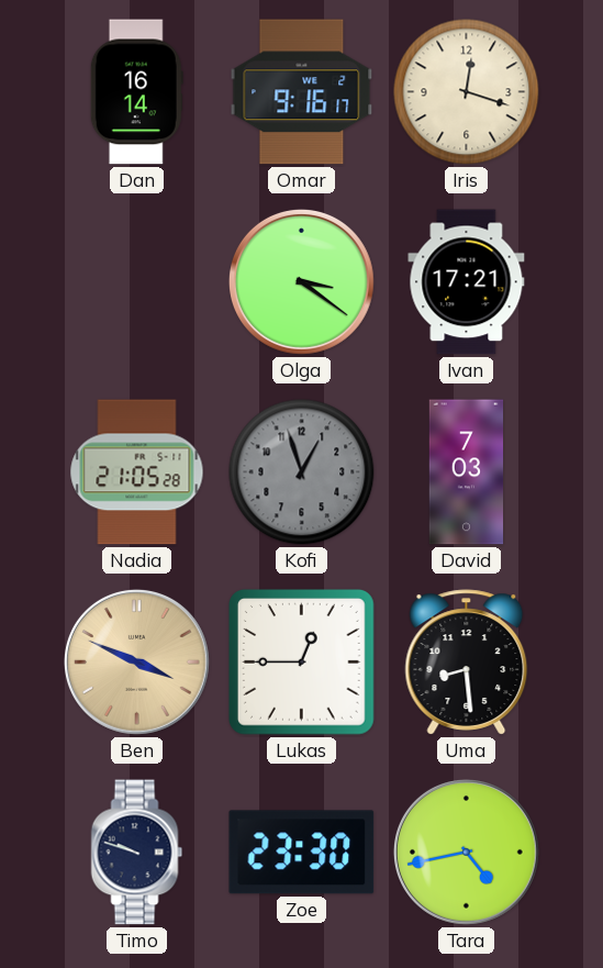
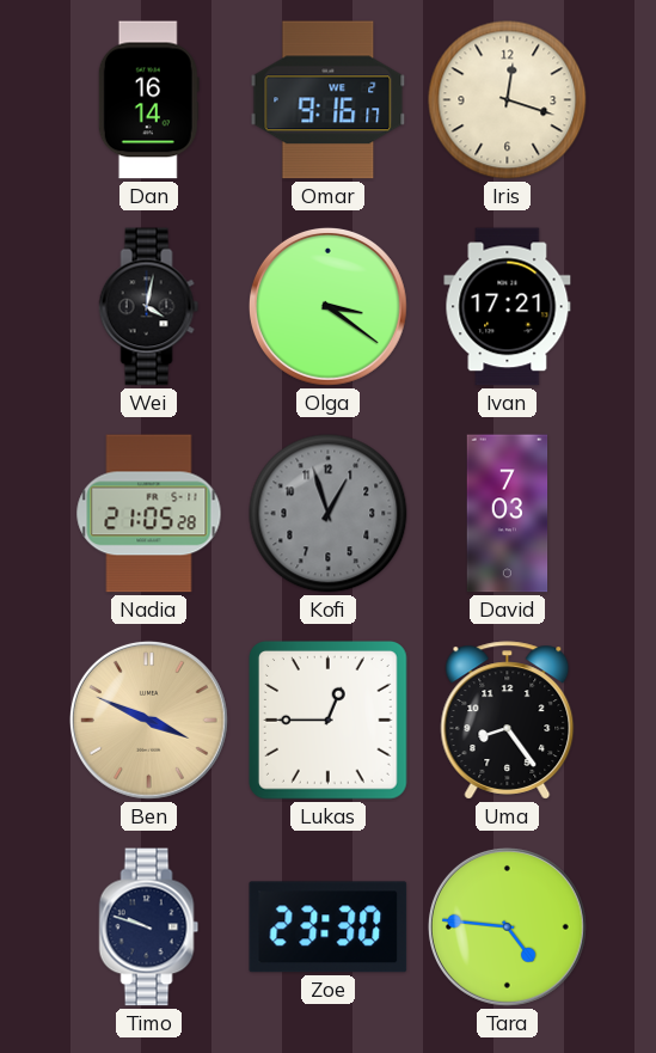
Wei: none -> 4:02
Uma: 8:29 -> 8:24
Tara: 4:43 -> 4:46
